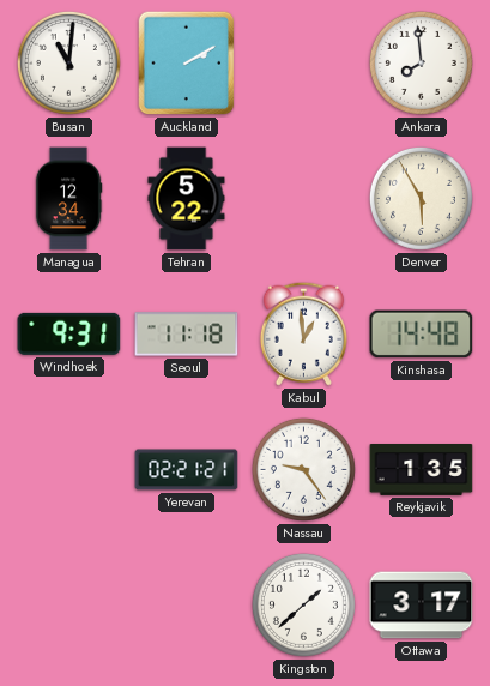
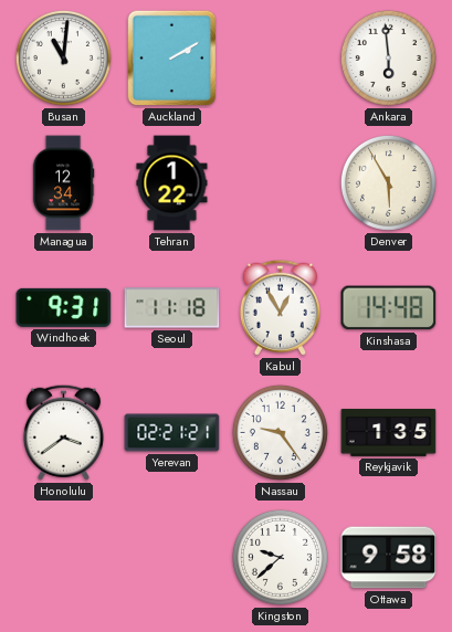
Ankara: 7:59 -> 5:59
Tehran: 5:22 -> 1:22
Kabul: 12:59 -> 12:55
Honolulu: none -> 3:39
Kingston: 1:38 -> 9:38
Ottawa: 3:17 -> 9:58
